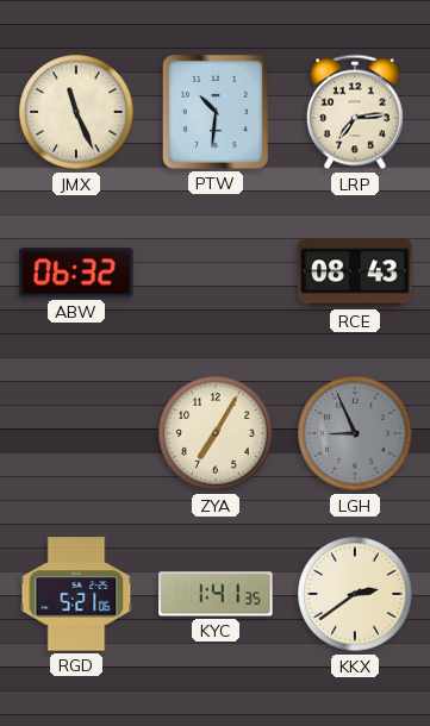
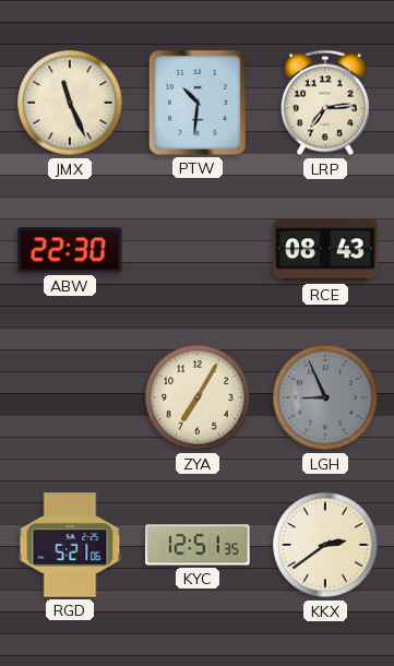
ABW: 06:32 -> 22:30
KYC: 1:41 -> 12:51
